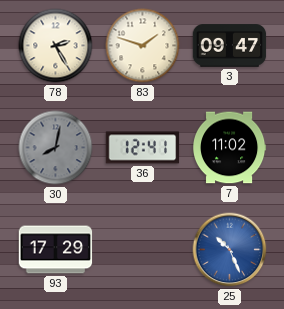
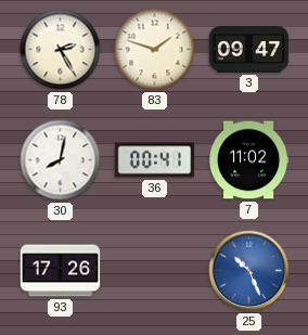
30 dial: grey -> white
36: 12:41 -> 00:41
93: 17:29 -> 17:26
